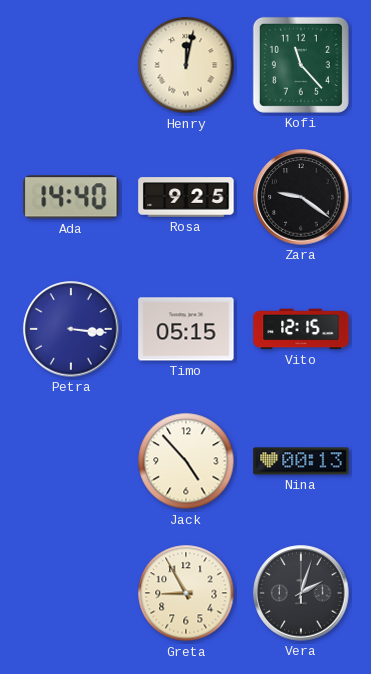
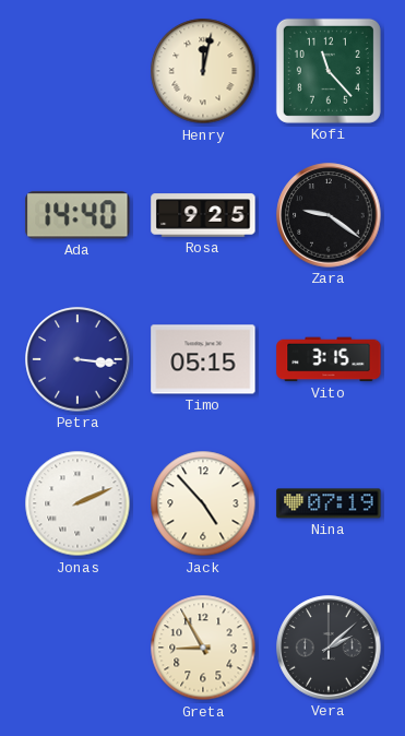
Vito: 12:15 -> 3:15
Jonas: none -> 2:11
Nina: 00:13 -> 07:19
Vera: 2:03 -> 2:08
